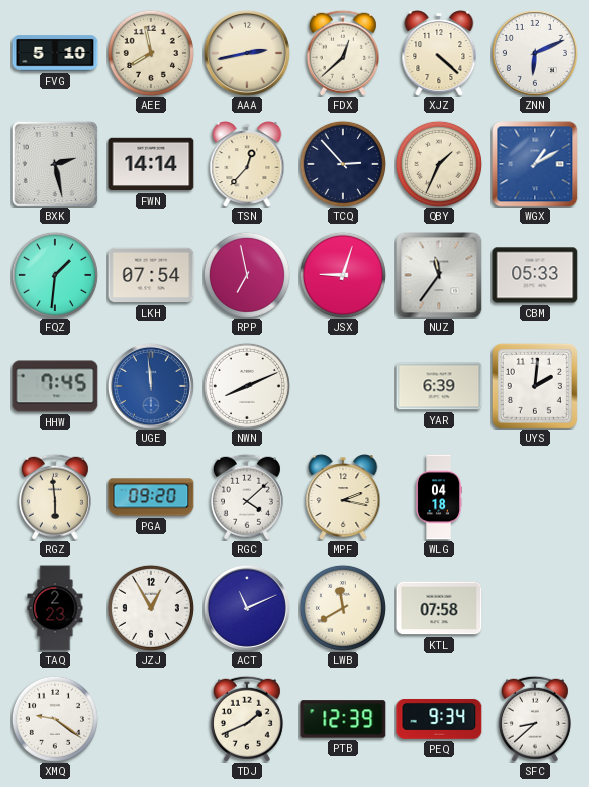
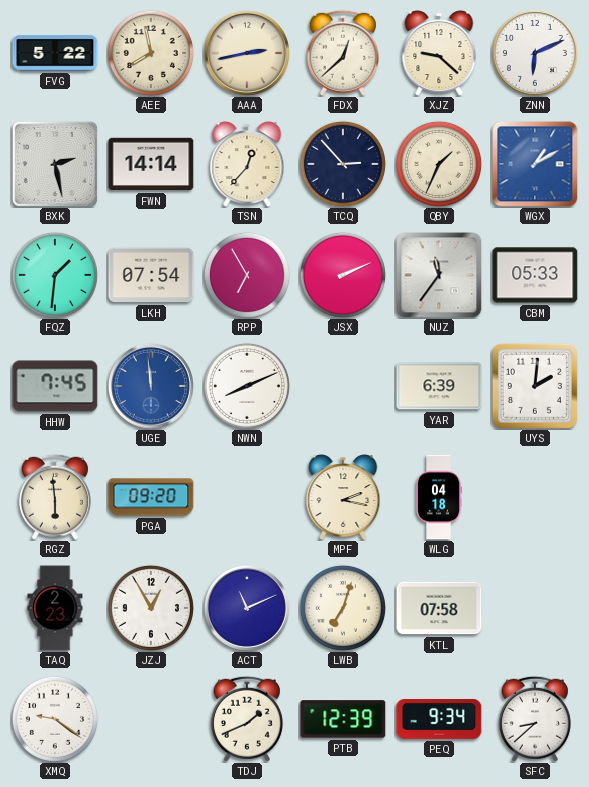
FVG: 5:10 -> 5:22
XJZ: 4:22 -> 9:22
RPP: 6:58 -> 6:55
JSX: 9:03 -> 2:11
RGC: 4:08 -> none
LWB: 11:40 -> 7:03
